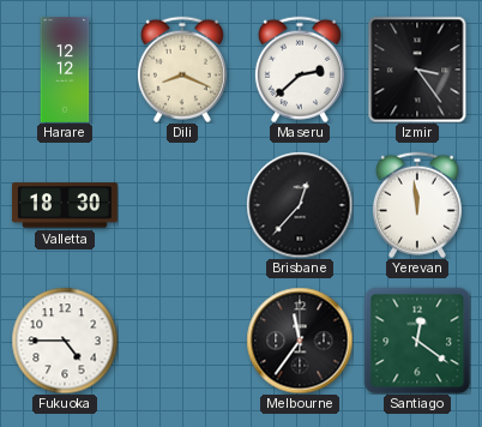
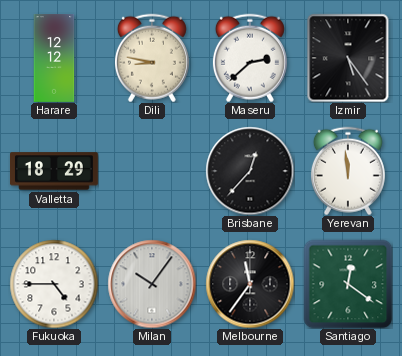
Dili: 8:19 -> 8:47
Izmir: 3:24 -> 5:24
Valletta: 18:30 -> 18:29
Milan: none -> 10:06
